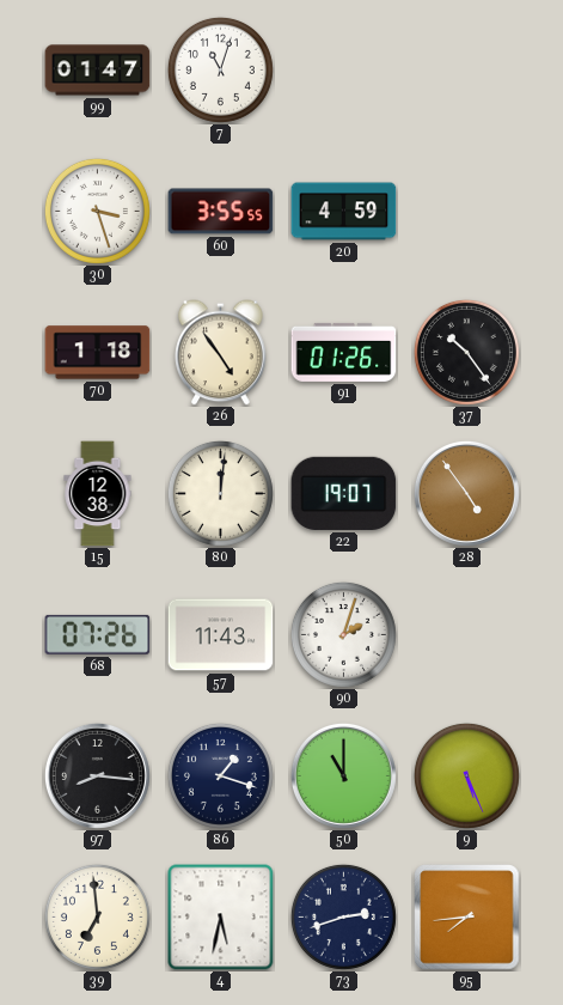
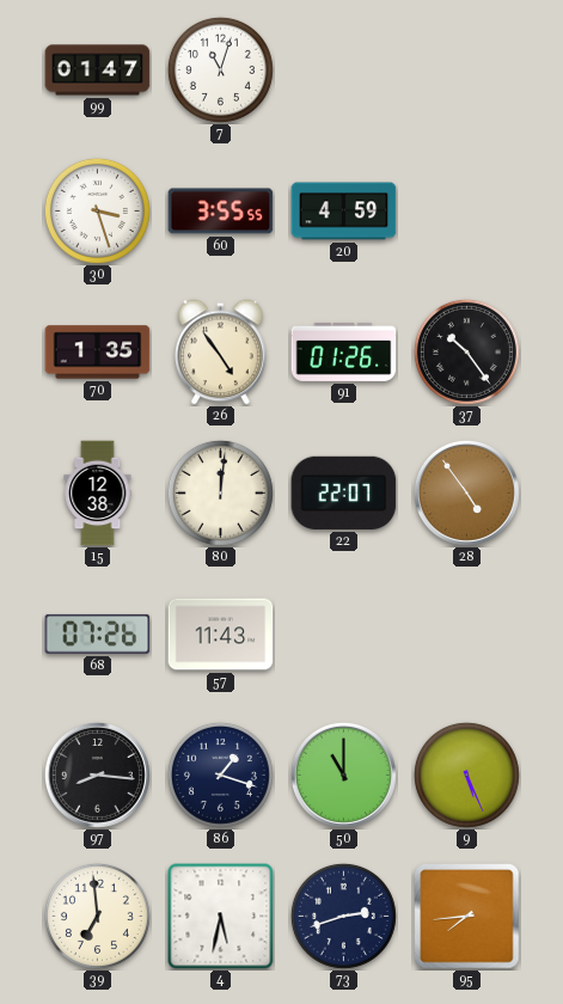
70: 1:18 -> 1:35
22: 19:07 -> 22:07
90: 2:03 -> none
